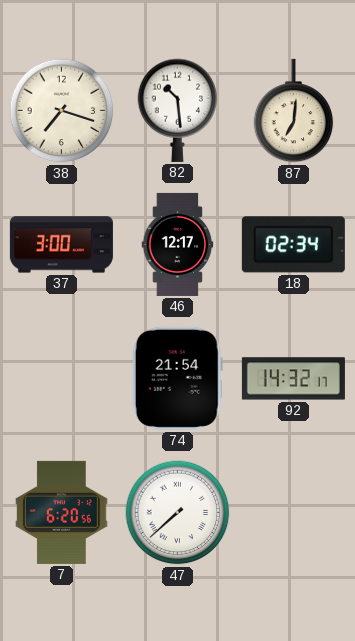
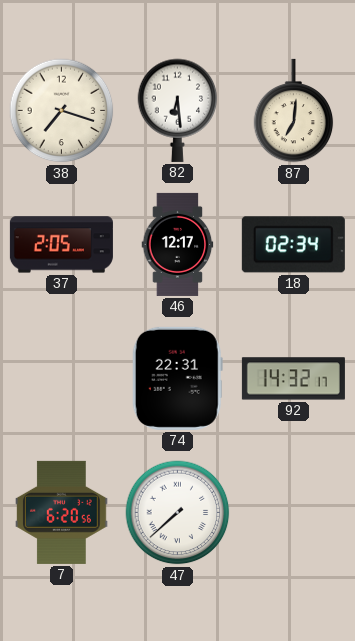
82: 10:29 -> 6:29
37: 3:00 -> 2:05
74: 21:54 -> 22:31
